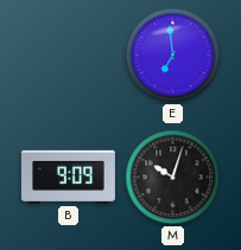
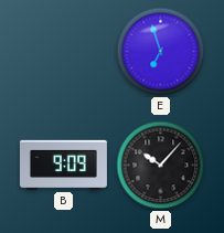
E: 6:59 -> 6:57
M: 10:03 -> 10:07
